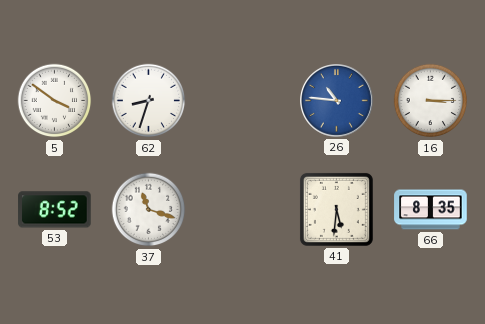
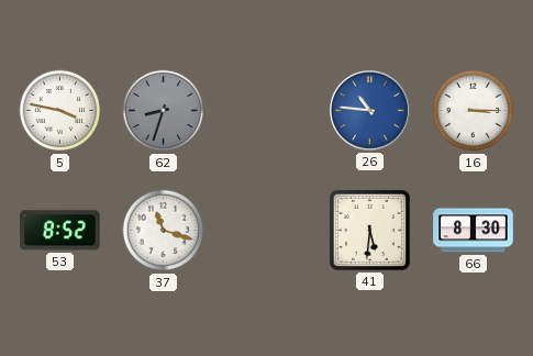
5: 3:51 -> 3:47
62 dial: white -> grey
66: 8:35 -> 8:30
